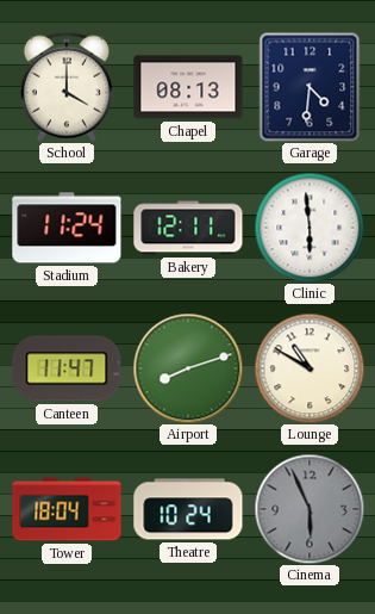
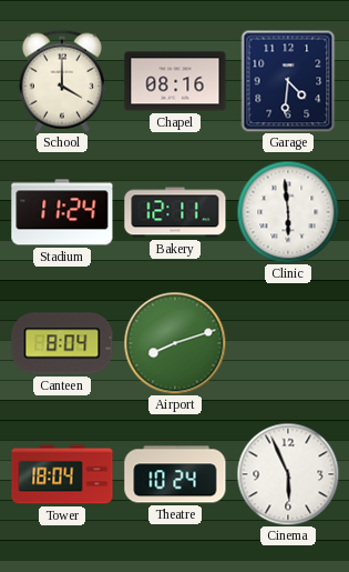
Chapel: 08:13 -> 08:16
Canteen: 11:47 -> 8:04
Lounge: 10:50 -> none
Cinema dial: grey -> white
